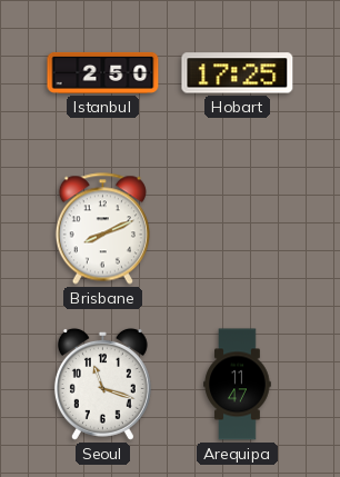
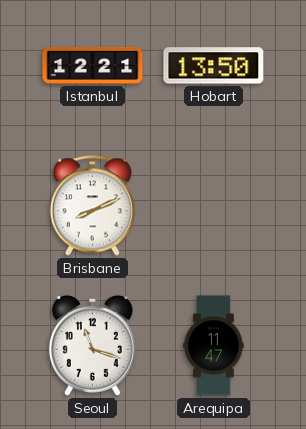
Istanbul: 2:50 -> 12:21
Hobart: 17:25 -> 13:50
